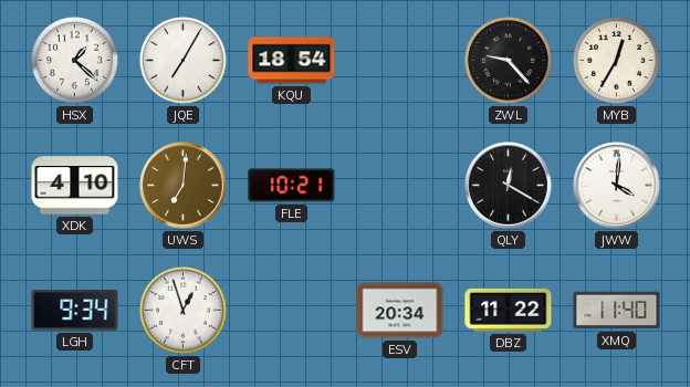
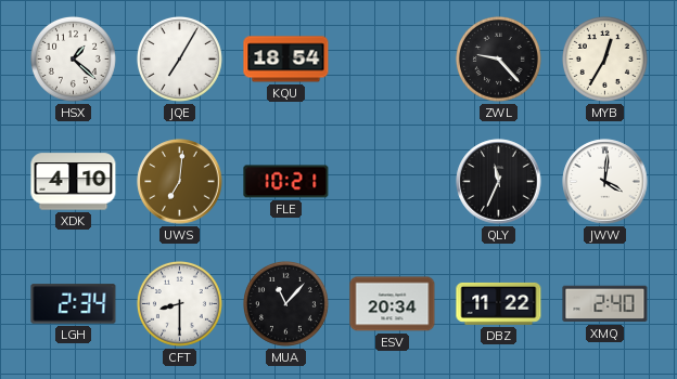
QLY: 12:20 -> 11:34
LGH: 9:34 -> 2:34
CFT: 12:57 -> 8:30
MUA: none -> 11:07
XMQ: 11:40 -> 2:40
